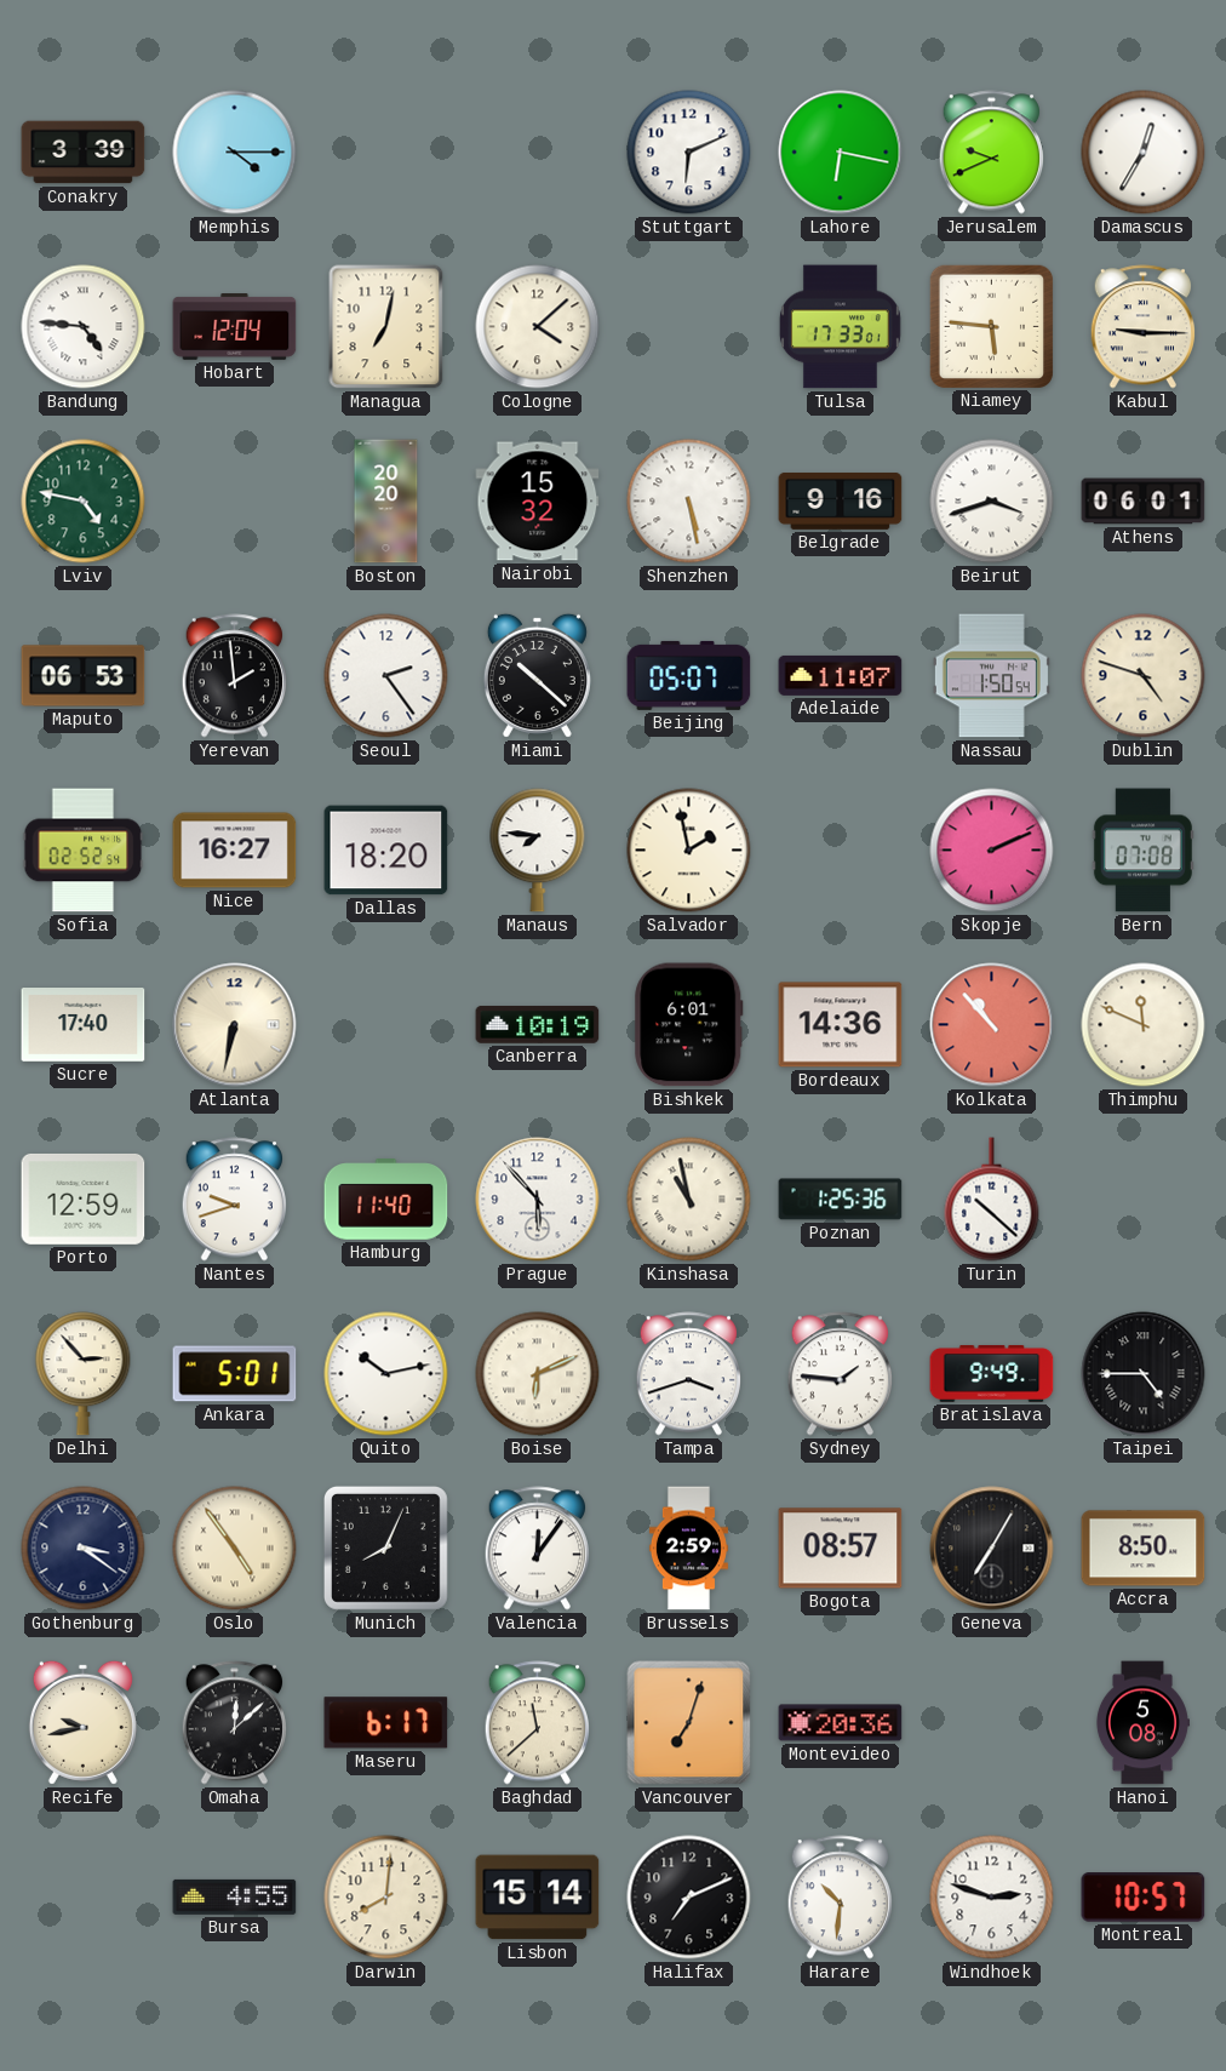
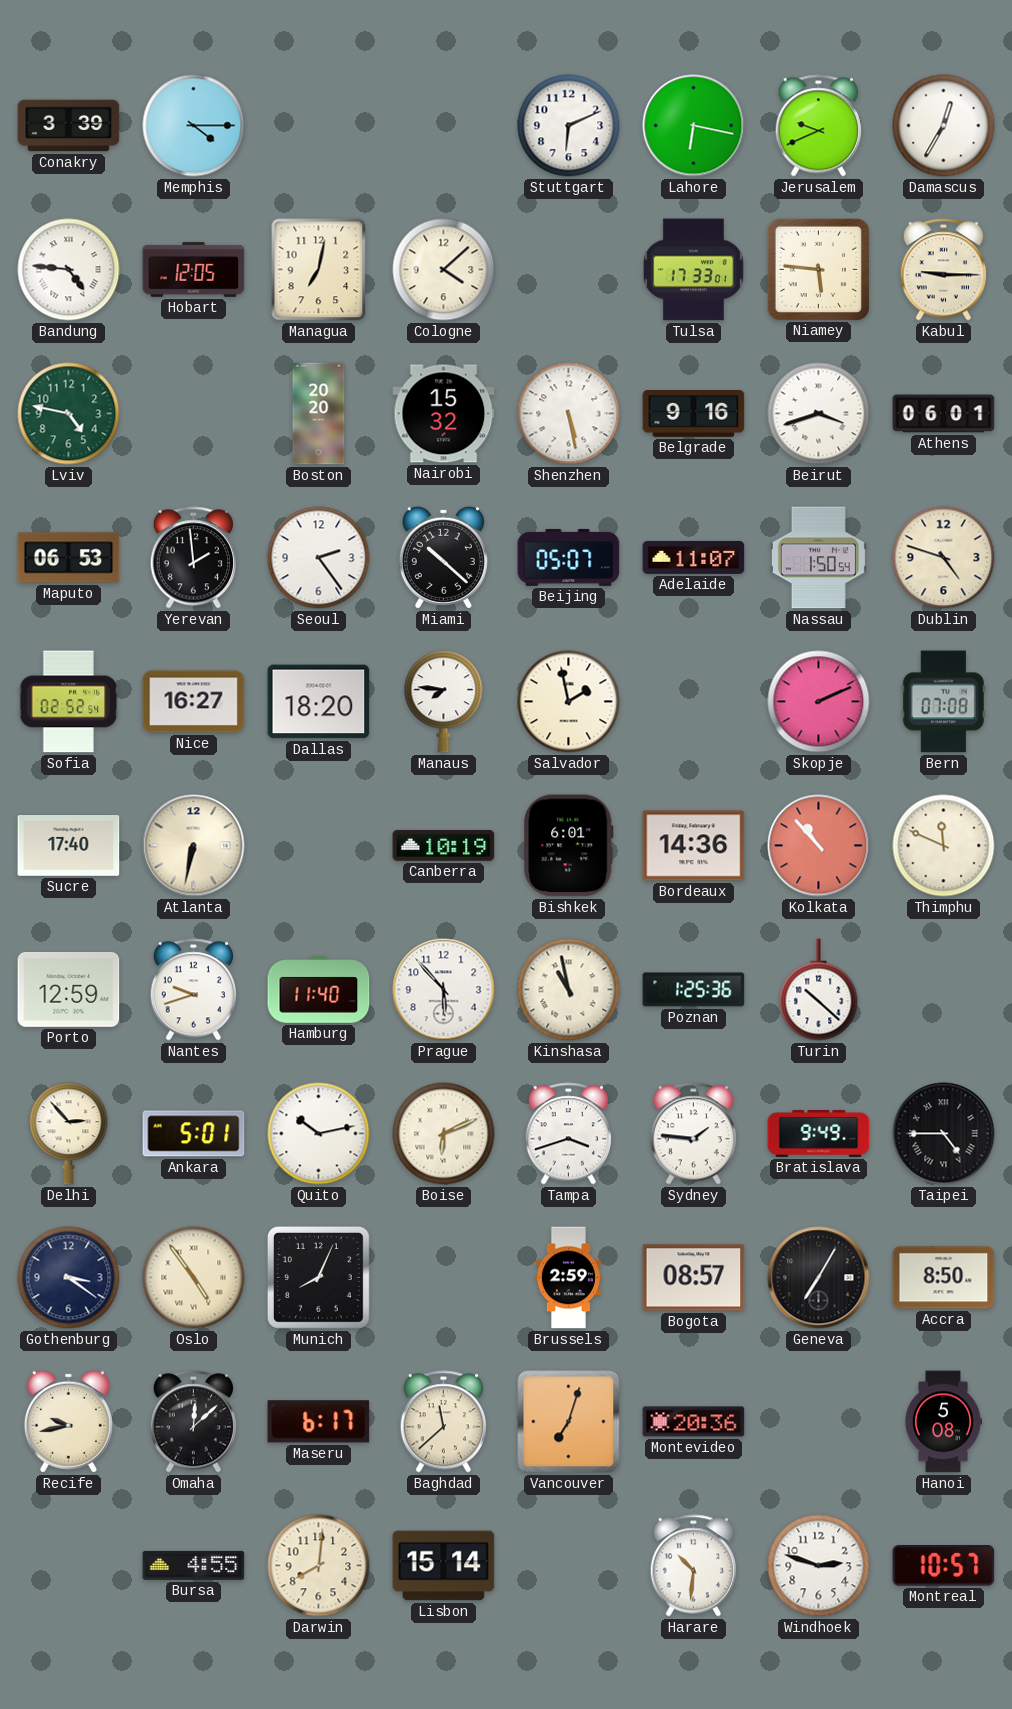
Hobart: 12:04 -> 12:05
Valencia: 12:06 -> none
Halifax: 7:11 -> none
